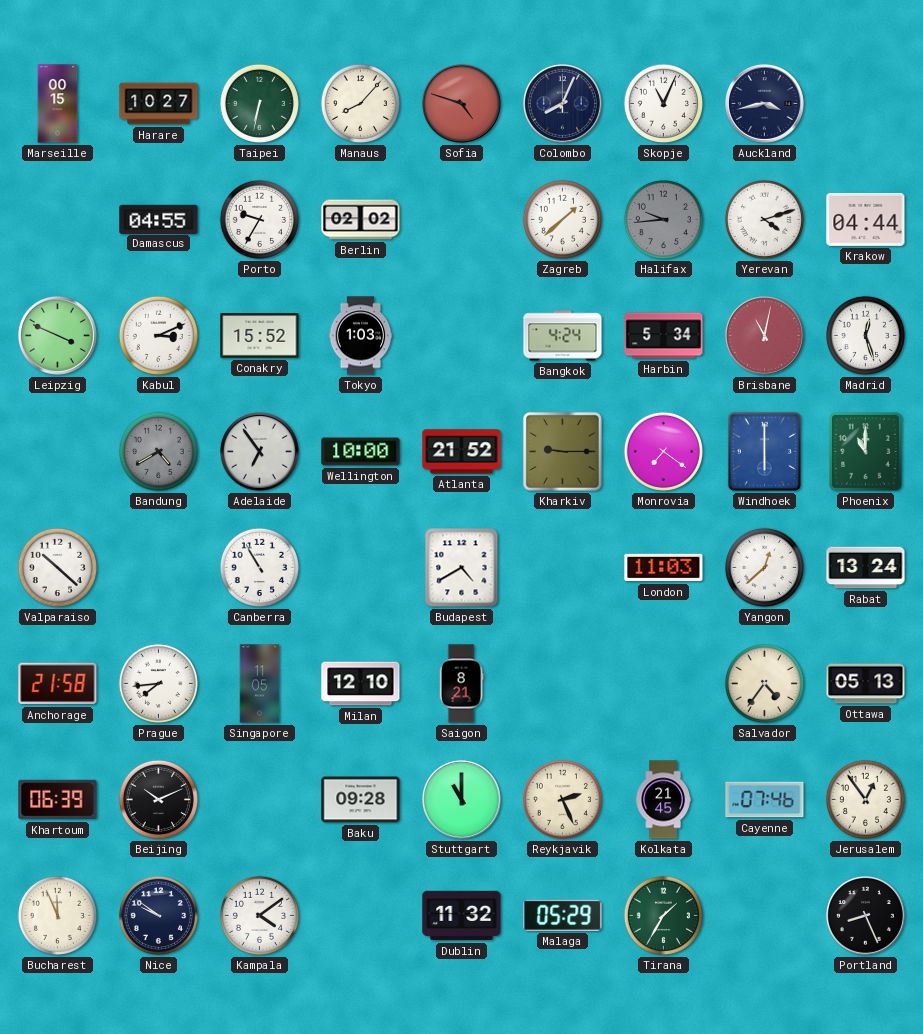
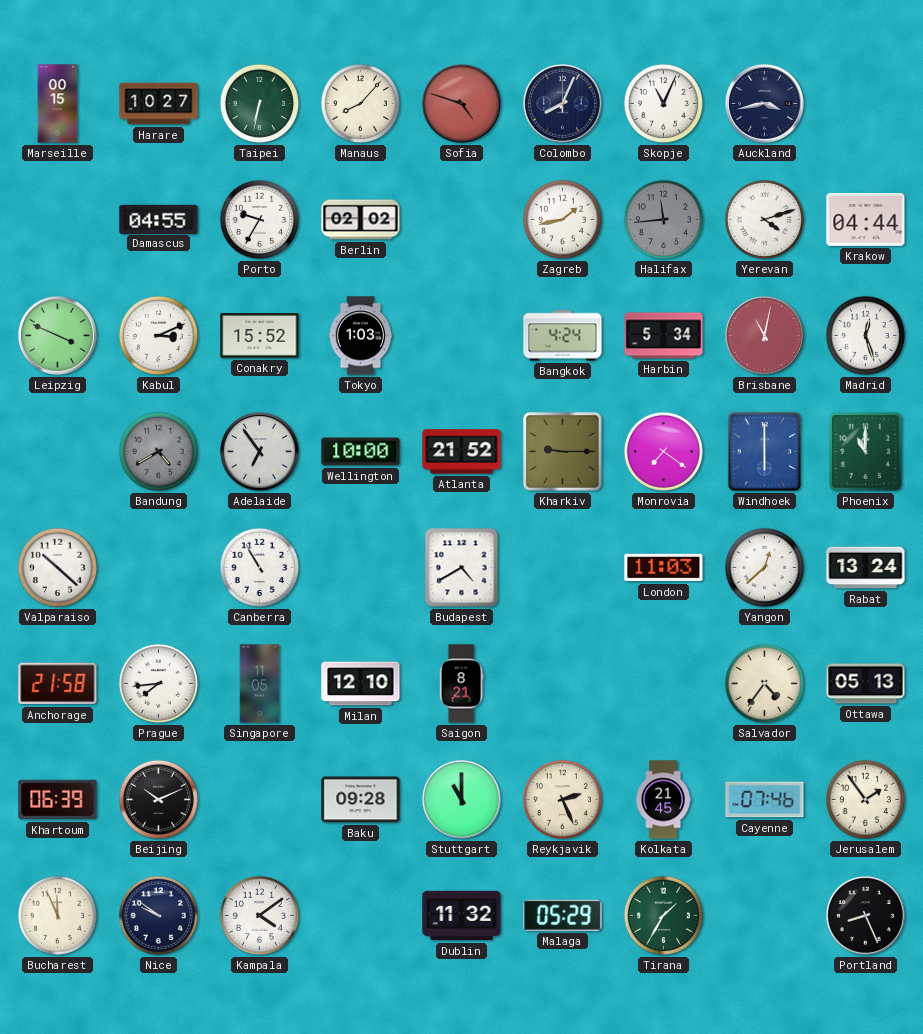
Zagreb: 1:38 -> 1:43
Halifax: 9:44 -> 11:44
Jerusalem: 12:54 -> 1:54
